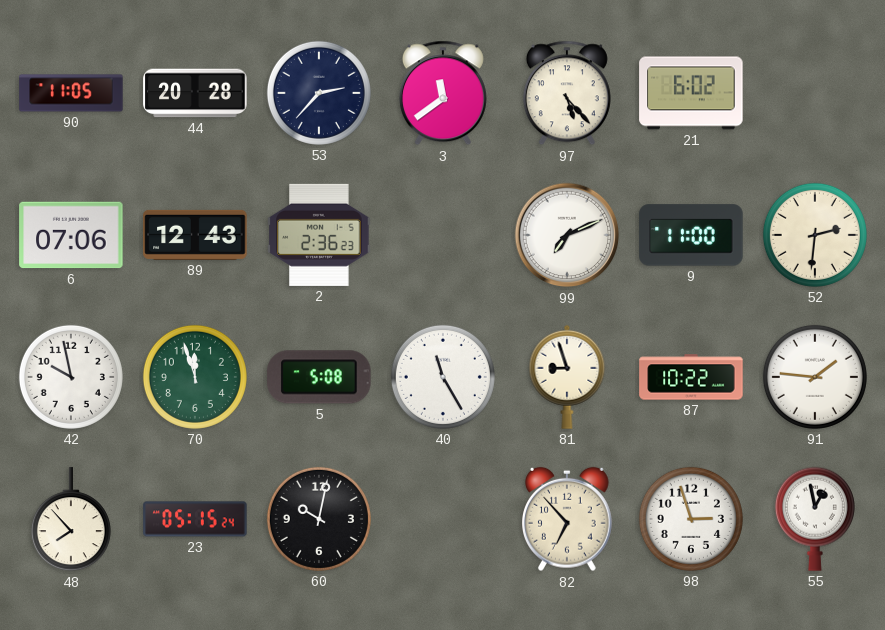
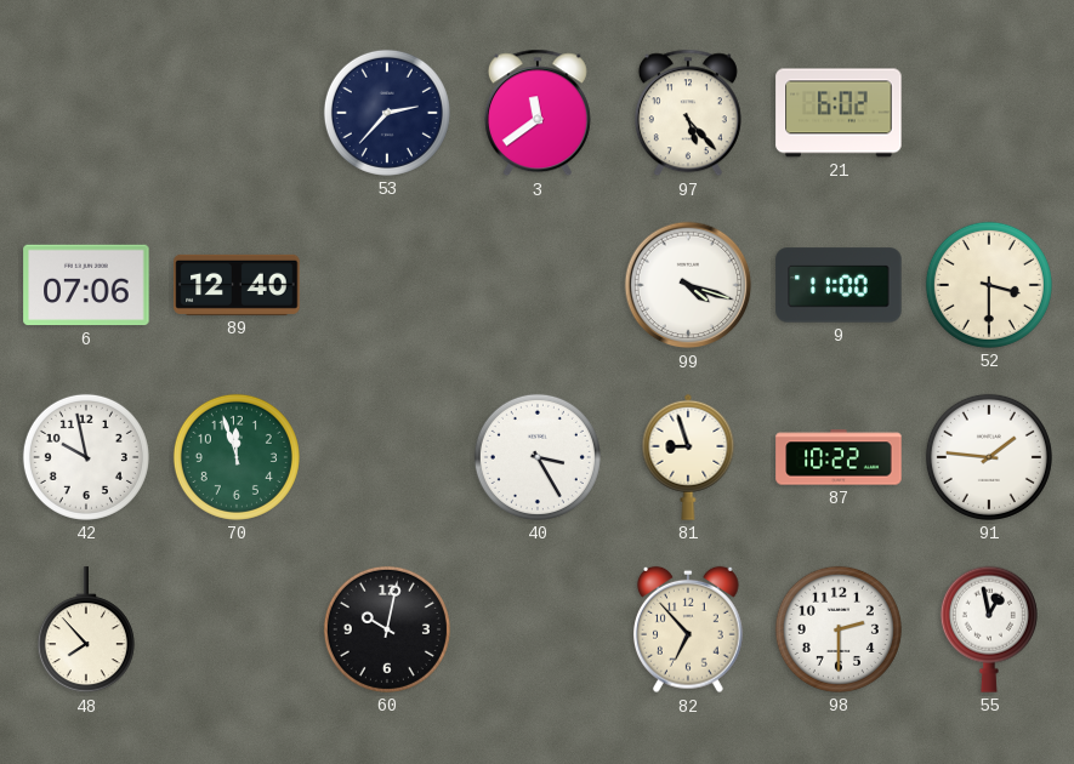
90: 11:05 -> none
44: 20:28 -> none
89: 12:43 -> 12:40
2: 2:36 -> none
99: 7:11 -> 4:18
52: 2:31 -> 3:30
5: 5:08 -> none
40: 11:25 -> 3:25
23: 05:15 -> none
98: 2:57 -> 2:30
